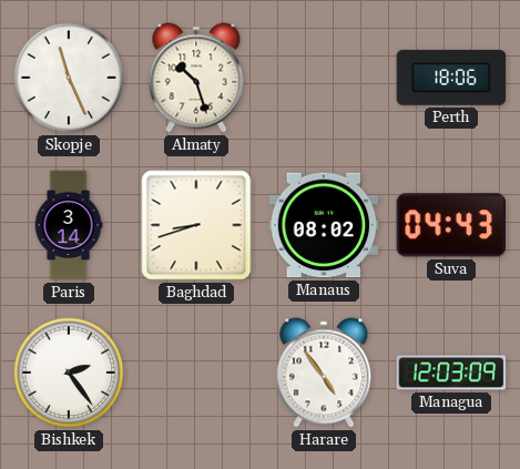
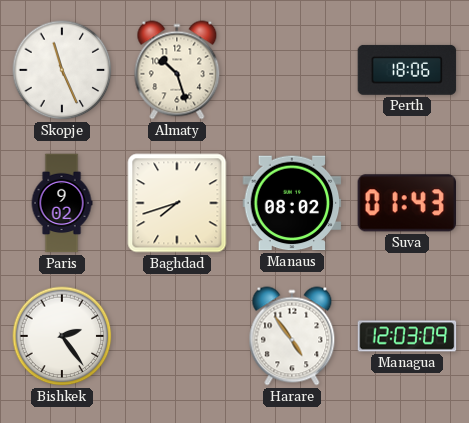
Paris: 3:14 -> 9:02
Baghdad: 8:42 -> 7:42
Suva: 04:43 -> 01:43
